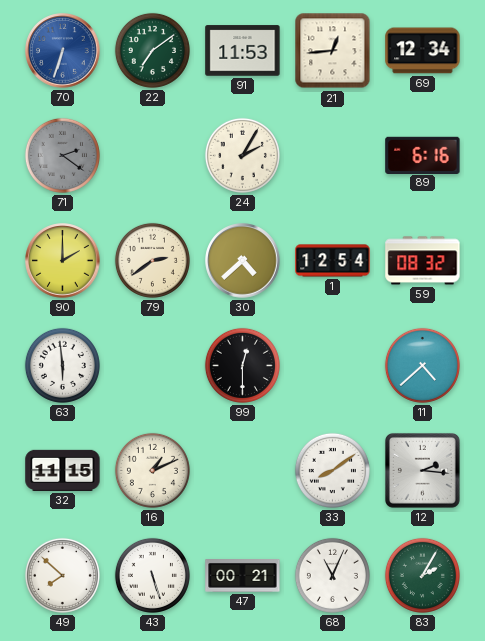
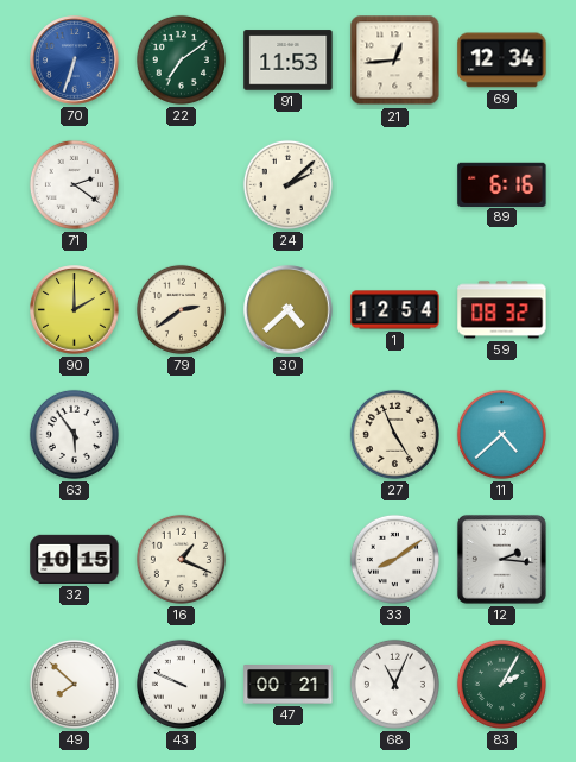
71 dial: grey -> white
24: 2:05 -> 2:08
63: 5:59 -> 5:54
99: 12:30 -> none
27: none -> 4:56
32: 11:15 -> 10:15
16: 1:11 -> 1:19
43: 5:27 -> 9:49
